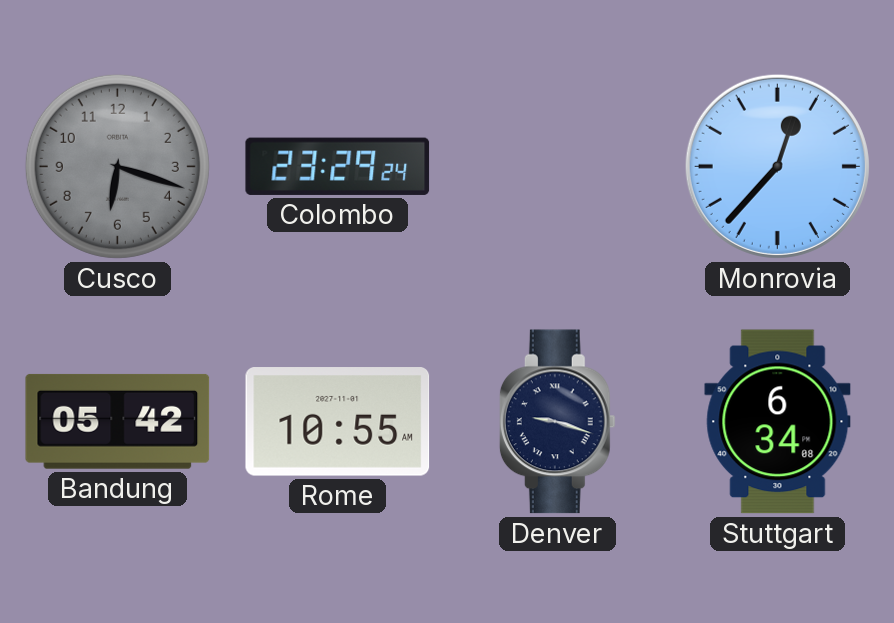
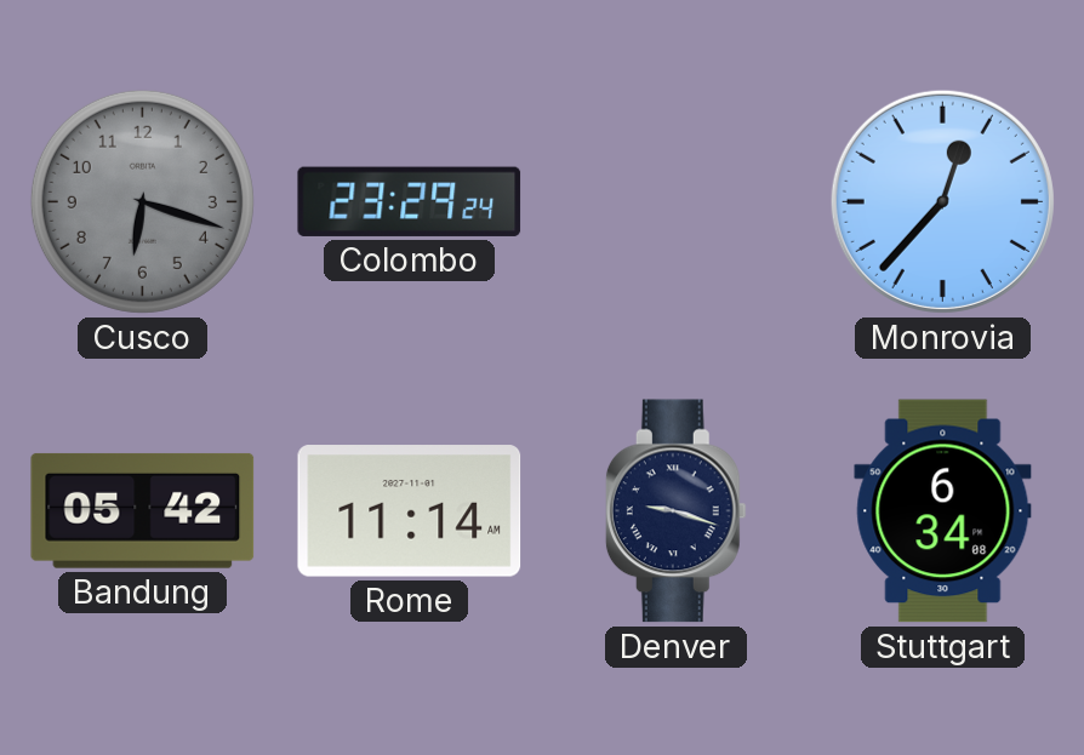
Rome: 10:55 -> 11:14
